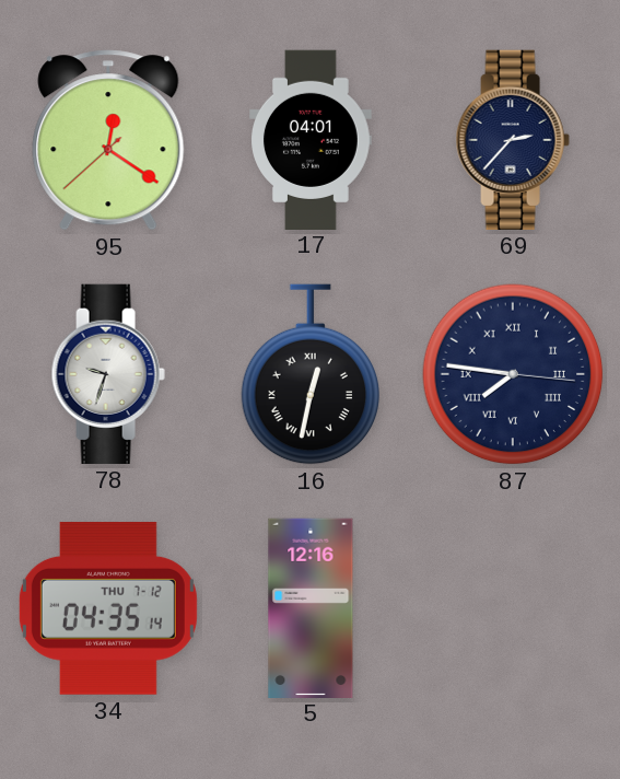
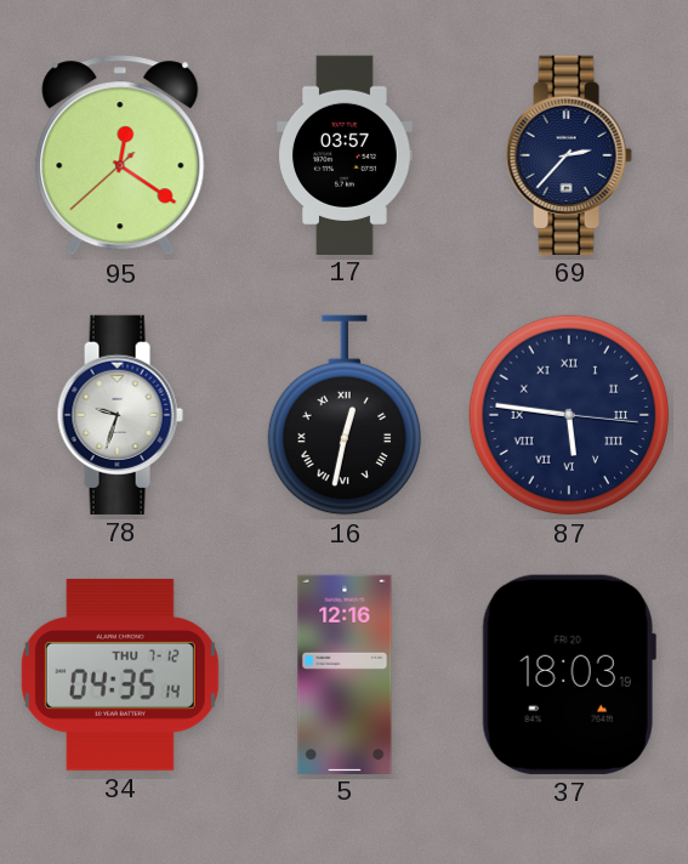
17: 04:01 -> 03:57
87: 7:46 -> 5:46
37: none -> 18:03
